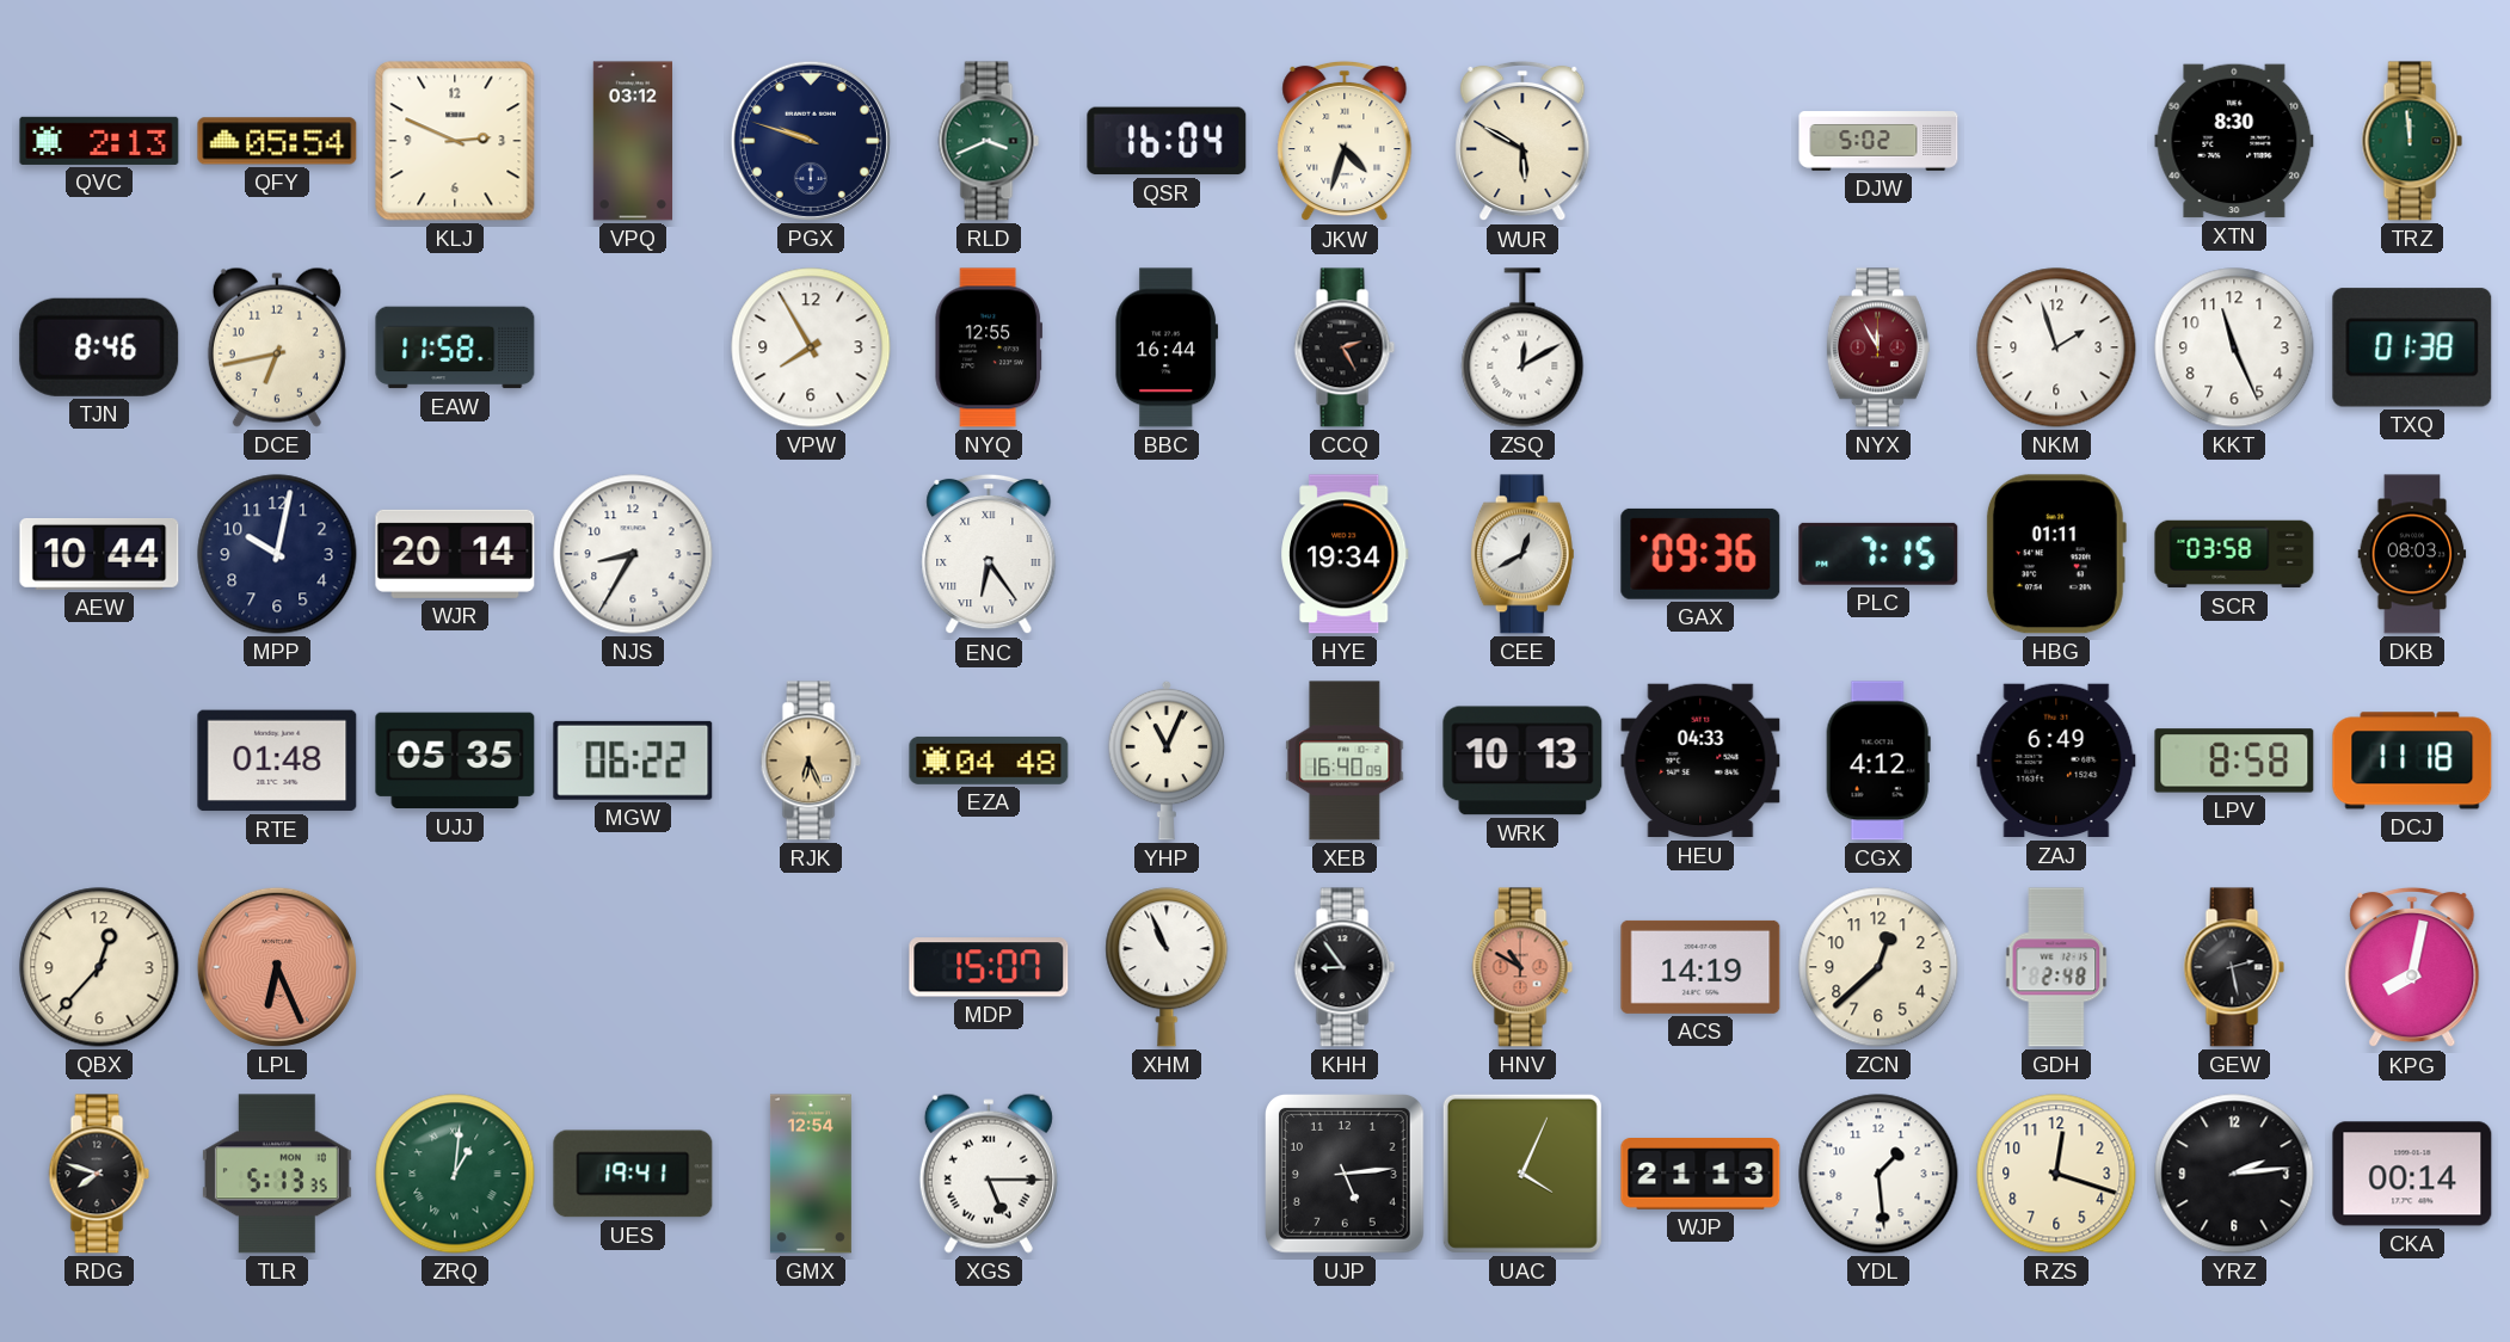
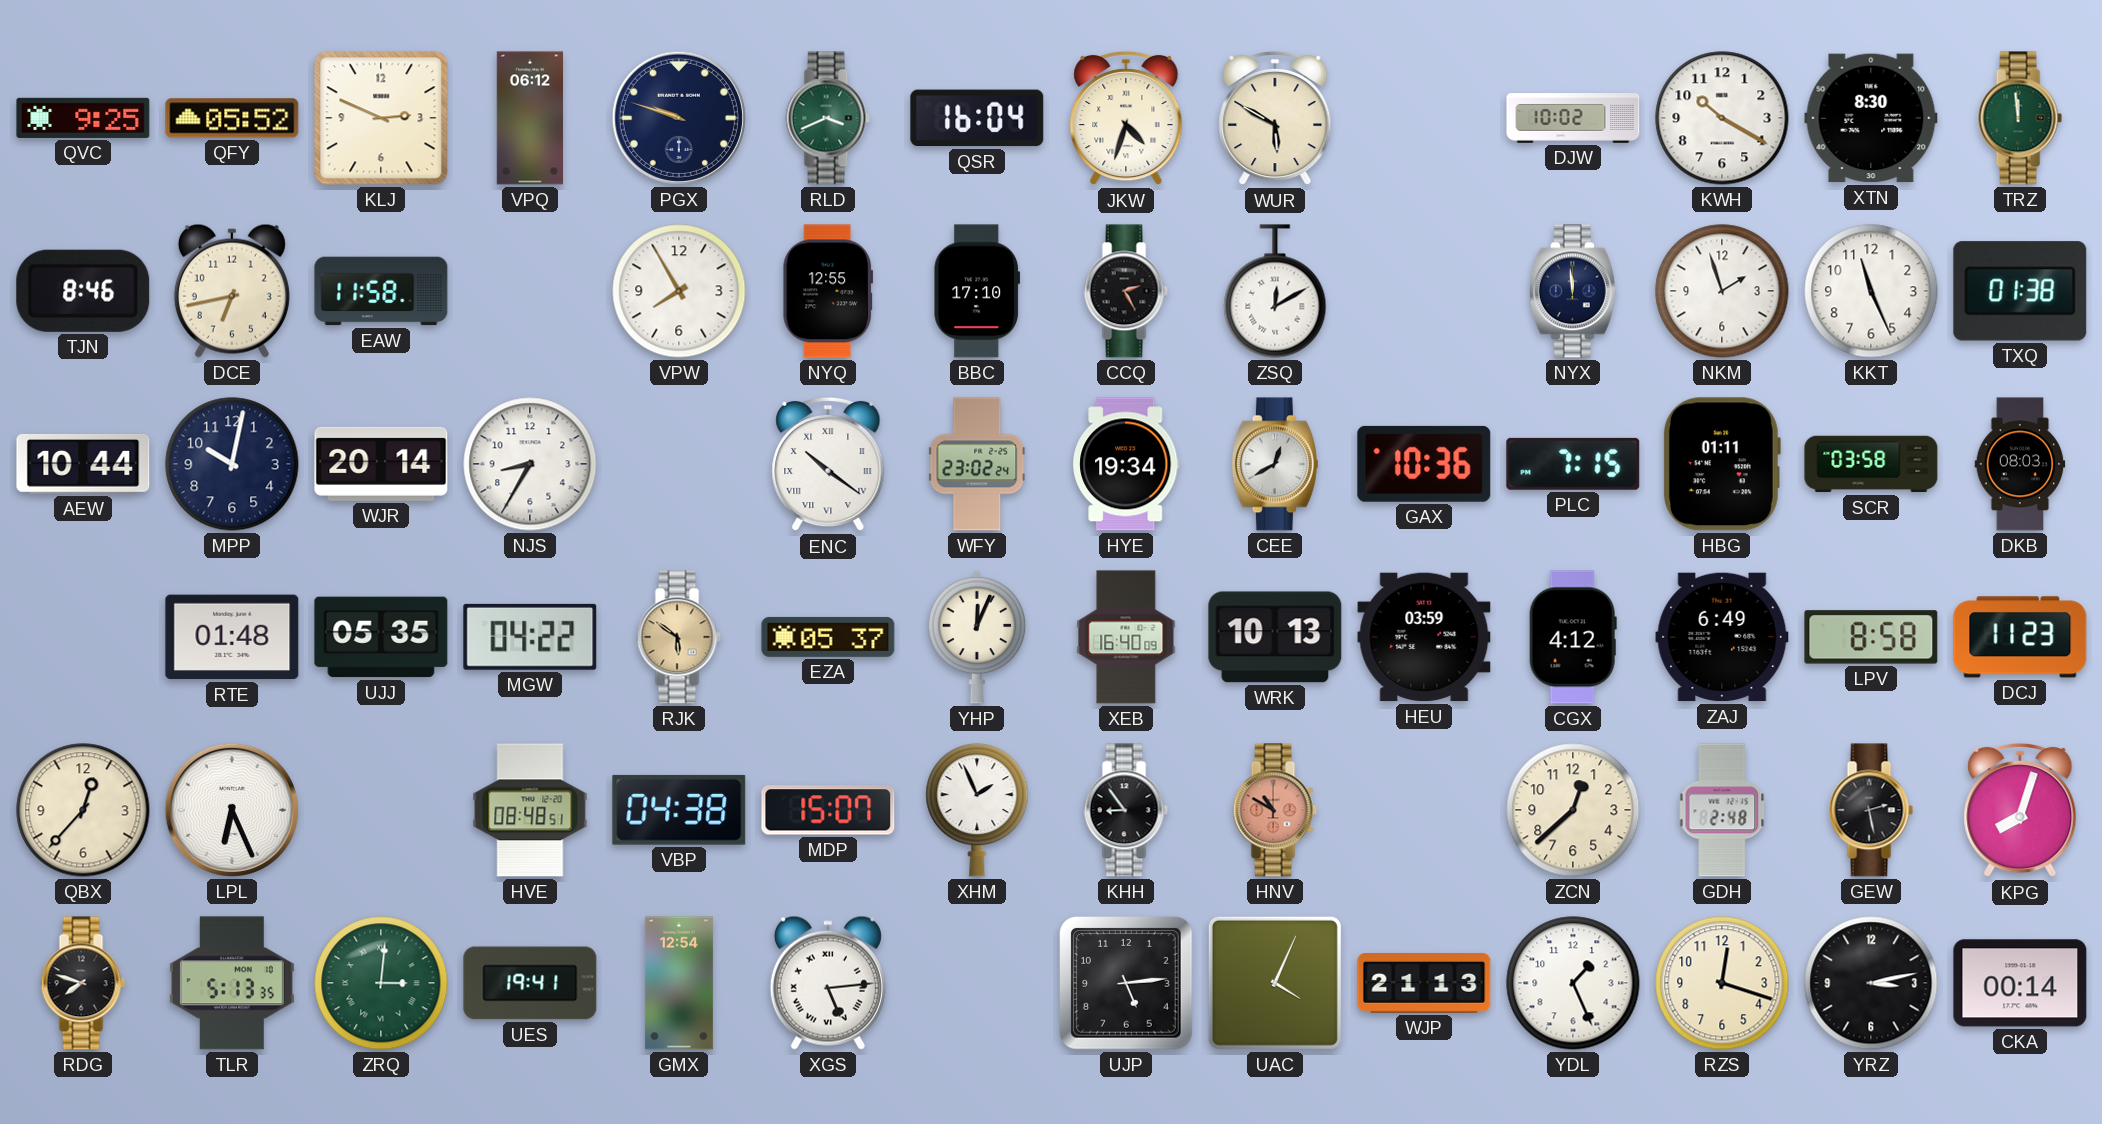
QVC: 2:13 -> 9:25
QFY: 05:54 -> 05:52
VPQ: 03:12 -> 06:12
DJW: 5:02 -> 10:02
KWH: none -> 10:20
BBC: 16:44 -> 17:10
NYX: 11:55 -> 11:59
NYX dial: burgundy -> navy
ENC: 6:24 -> 10:21
WFY: none -> 23:02
GAX: 09:36 -> 10:36
MGW: 06:22 -> 04:22
RJK: 6:26 -> 5:51
EZA: 04:48 -> 05:37
YHP: 11:04 -> 12:04
HEU: 04:33 -> 03:59
DCJ: 11:18 -> 11:23
LPL dial: salmon -> white
HVE: none -> 08:48
VBP: none -> 04:38
XHM: 10:56 -> 1:56
ACS: 14:19 -> none
KPG: 8:02 -> 8:03
ZRQ: 1:01 -> 3:01
XGS: 5:15 -> 5:14
YDL: 1:29 -> 1:26
YRZ: 2:14 -> 3:13
